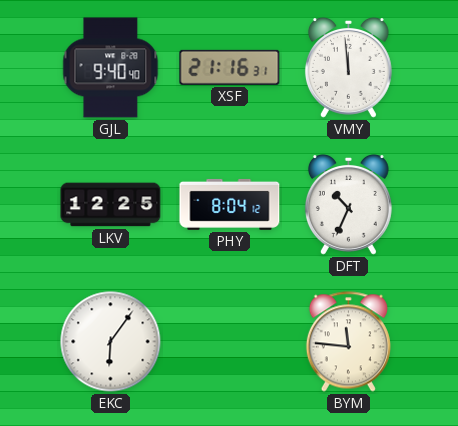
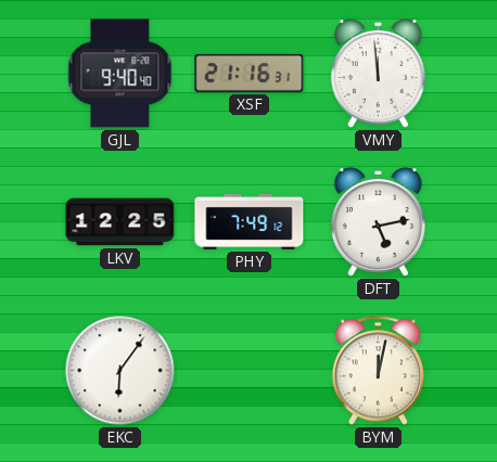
PHY: 8:04 -> 7:49
DFT: 10:34 -> 5:13
BYM: 11:46 -> 12:02
